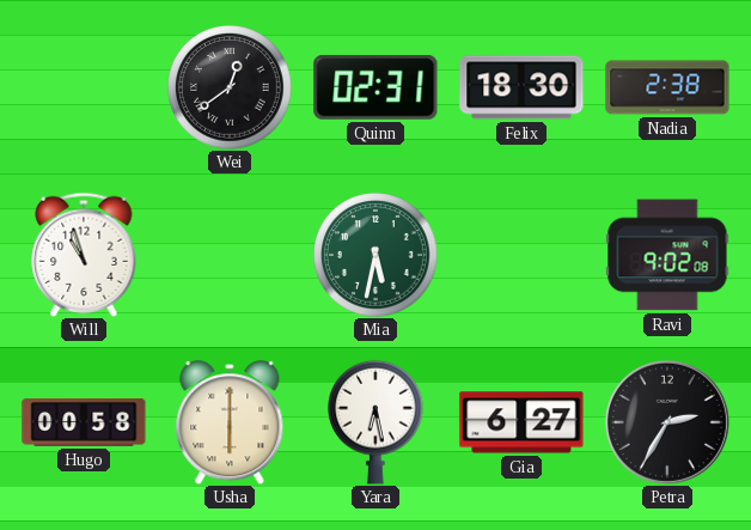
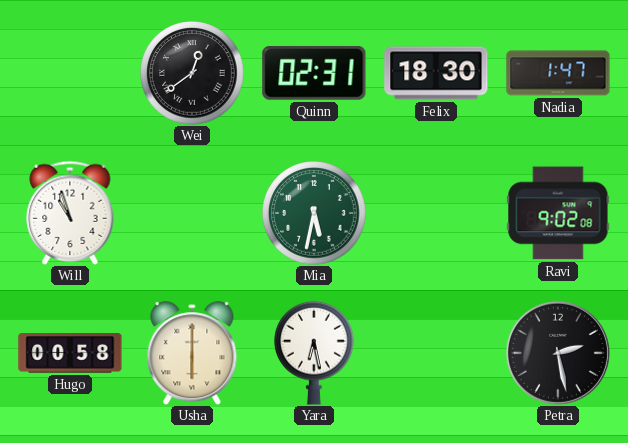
Nadia: 2:38 -> 1:47
Gia: 6:27 -> none
Petra: 2:35 -> 2:28
